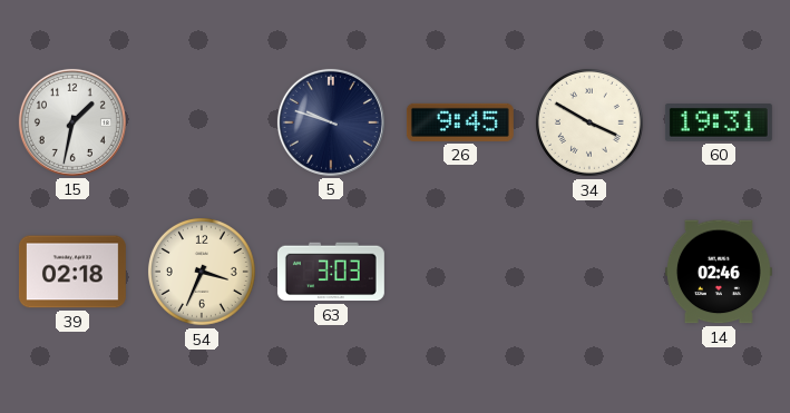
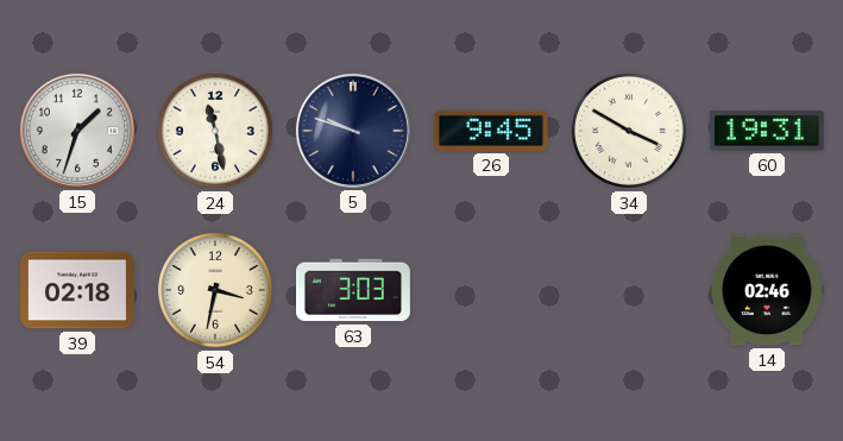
15: 1:32 -> 1:33
24: none -> 11:28
54: 3:34 -> 3:32
